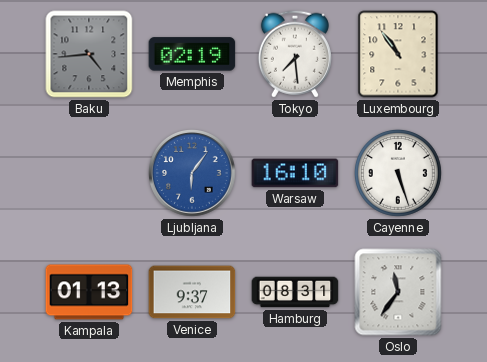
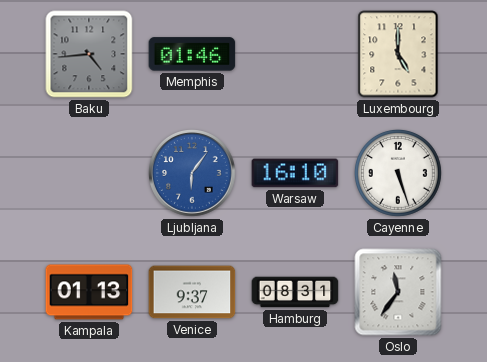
Memphis: 02:19 -> 01:46
Tokyo: 7:29 -> none
Luxembourg: 10:54 -> 5:00
